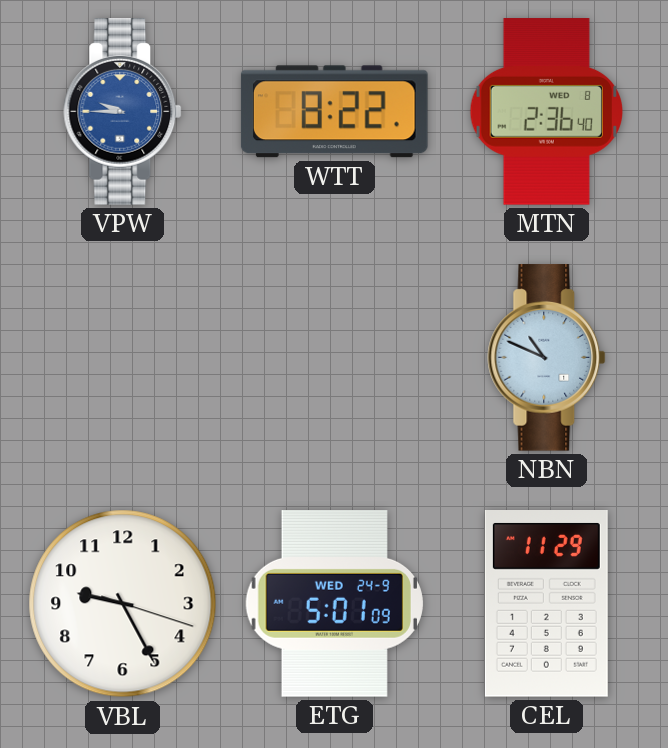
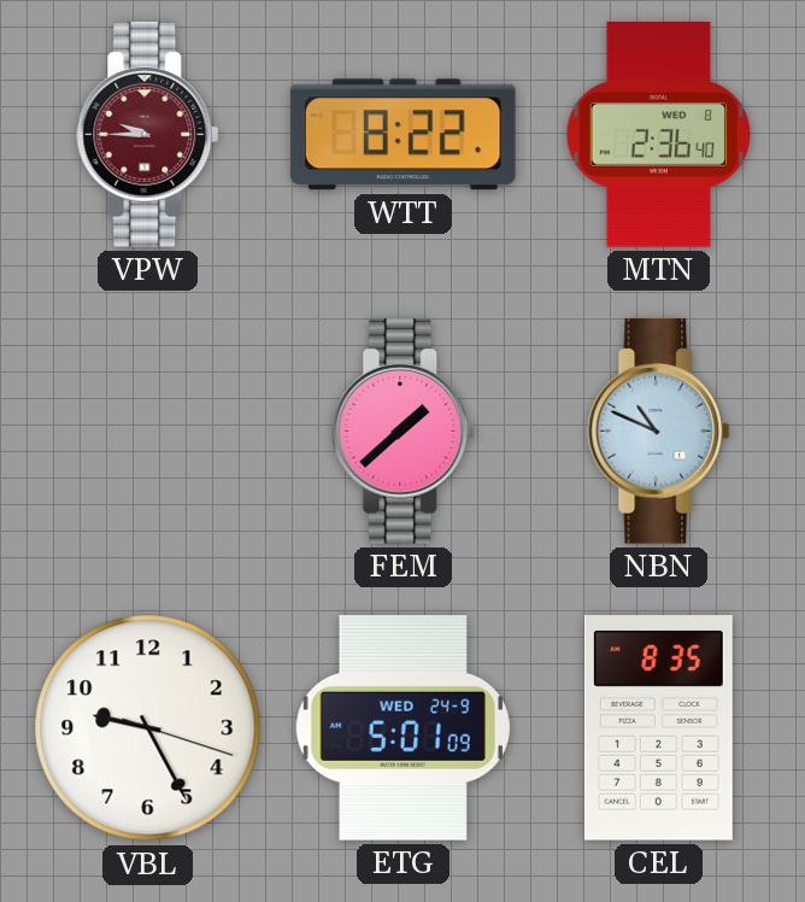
VPW dial: blue -> burgundy
FEM: none -> 1:38
CEL: 11:29 -> 8:35
